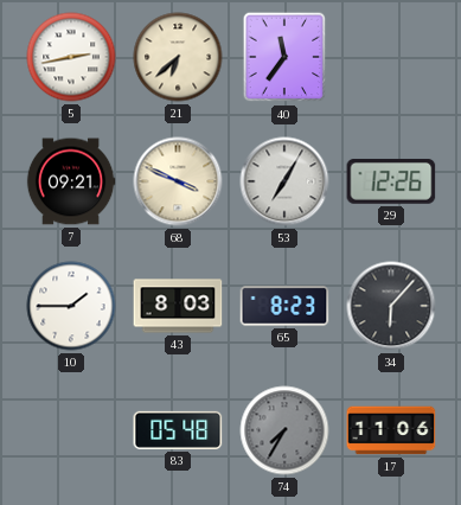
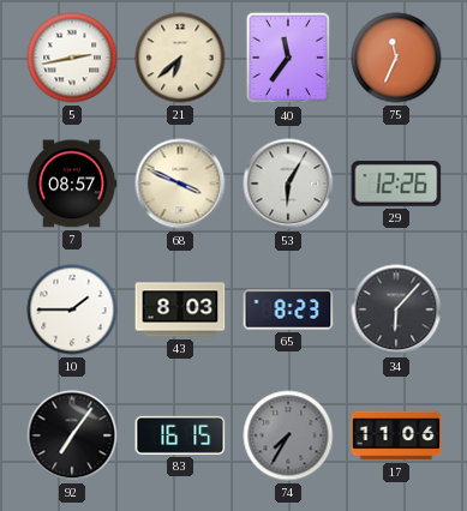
75: none -> 11:34
7: 09:21 -> 08:57
53: 7:05 -> 6:05
92: none -> 7:06
83: 05:48 -> 16:15
